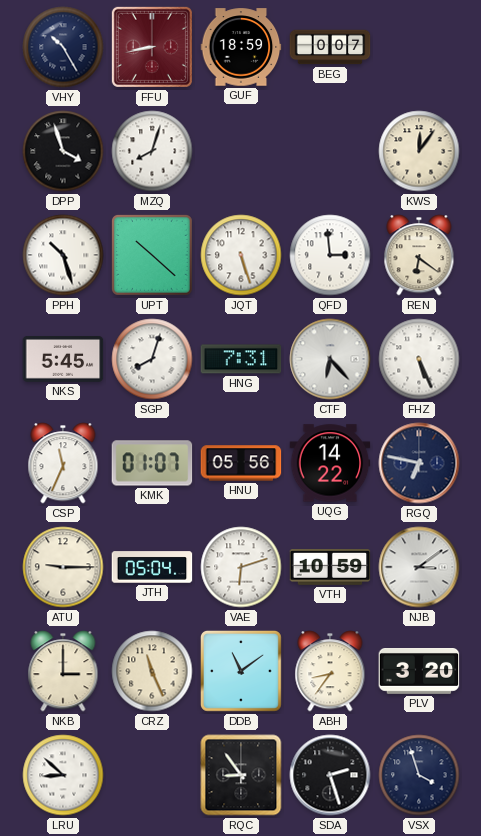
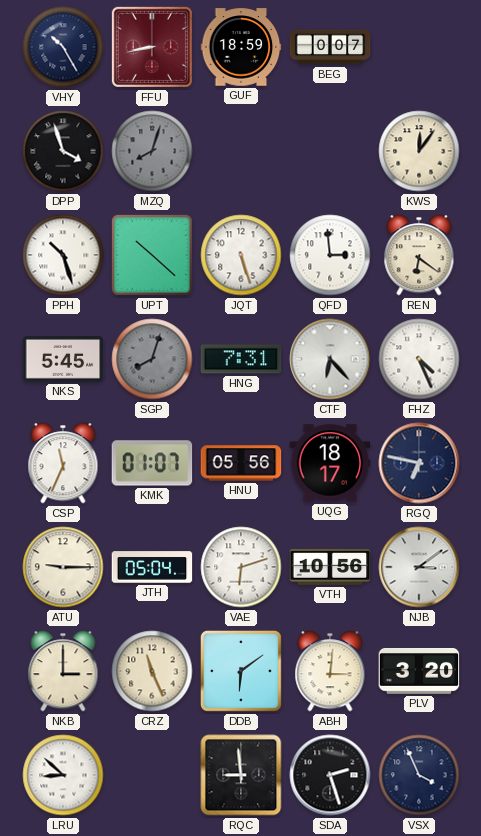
MZQ dial: white -> grey
SGP dial: white -> grey
FHZ: 5:26 -> 4:26
UQG: 14:22 -> 18:17
VTH: 10:59 -> 10:56
DDB: 11:09 -> 6:09
ABH: 8:36 -> 3:01
RQC: 8:54 -> 8:59
VSX: 3:57 -> 3:56
